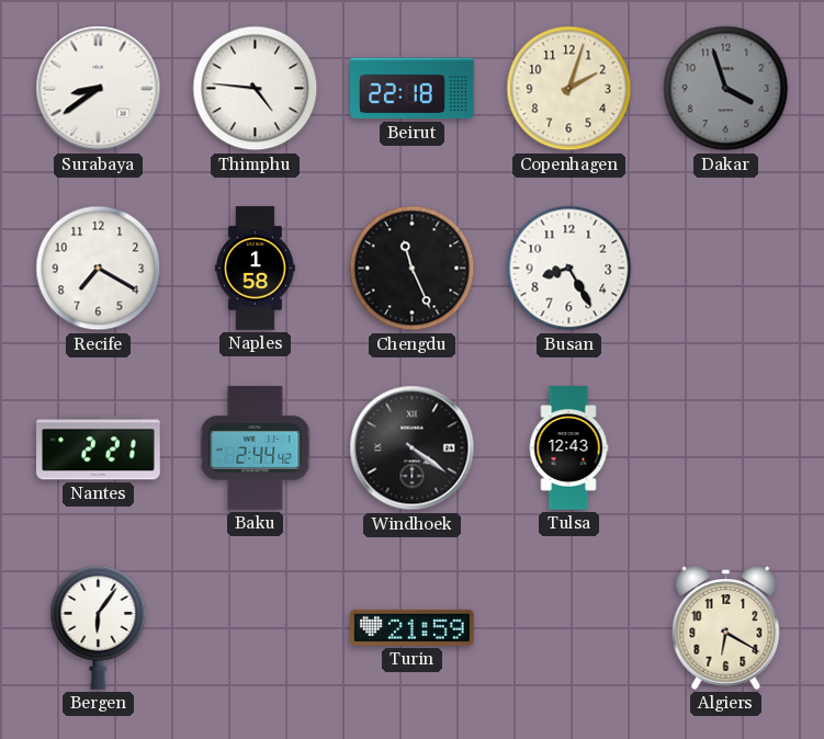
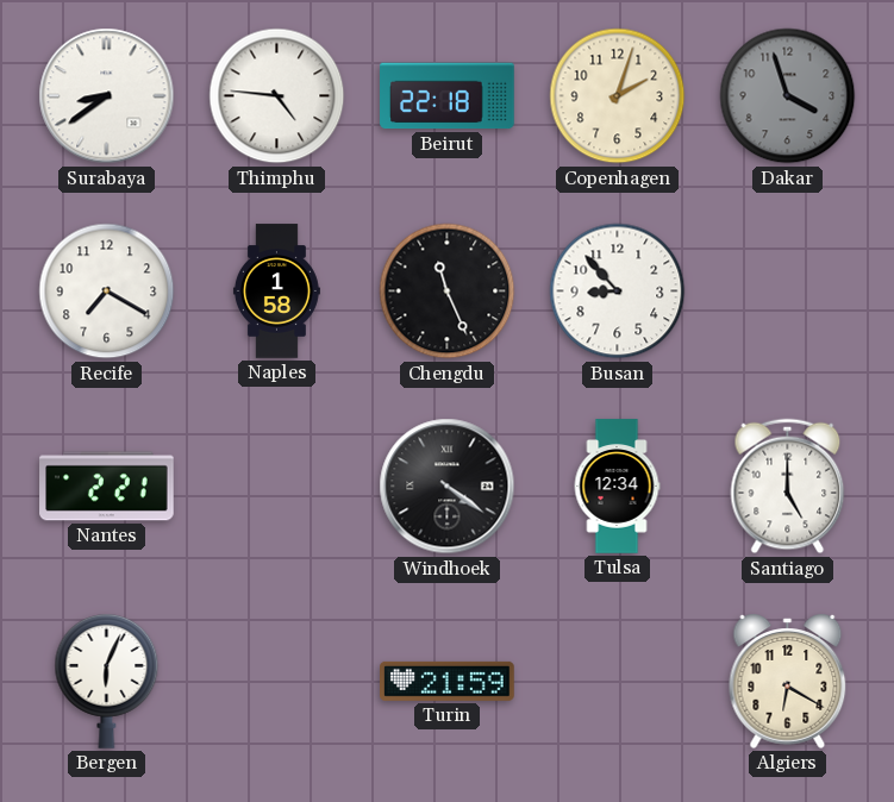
Busan: 8:25 -> 8:53
Baku: 2:44 -> none
Tulsa: 12:43 -> 12:34
Santiago: none -> 5:00
Bergen: 6:06 -> 6:04
